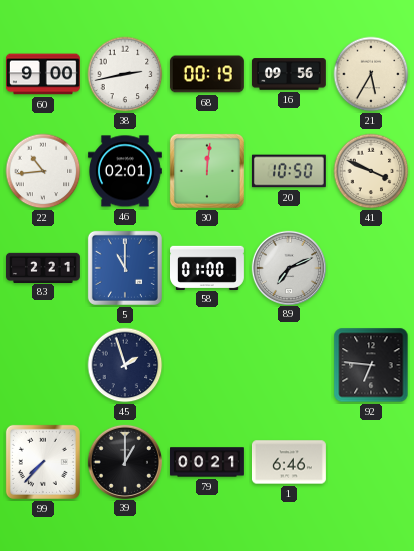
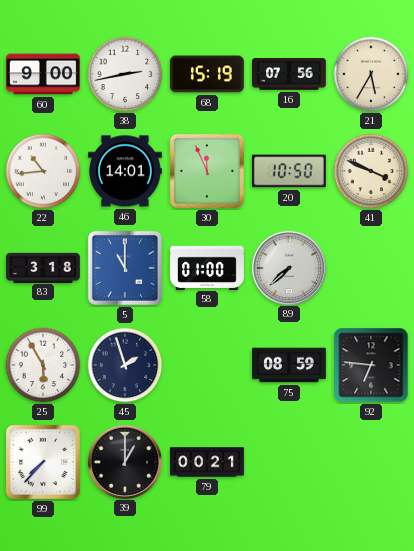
68: 00:19 -> 15:19
16: 09:56 -> 07:56
46: 02:01 -> 14:01
30: 12:01 -> 11:56
83: 2:21 -> 3:18
89: 7:11 -> 7:38
25: none -> 5:55
75: none -> 08:59
1: 6:46 -> none
